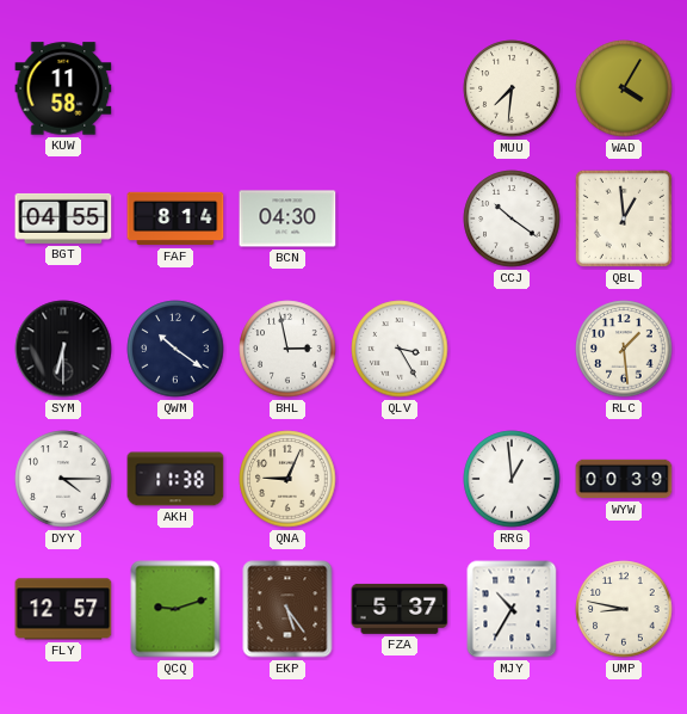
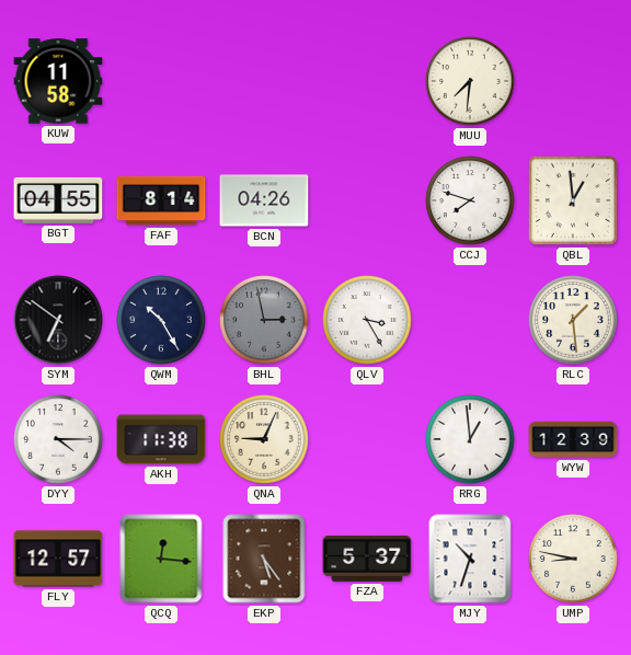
WAD: 4:05 -> none
BCN: 04:30 -> 04:26
CCJ: 10:21 -> 7:48
SYM: 6:30 -> 6:51
QWM: 10:21 -> 10:25
BHL dial: white -> grey
WYW: 00:39 -> 12:39
QCQ: 9:12 -> 12:16
MJY: 10:35 -> 10:33
